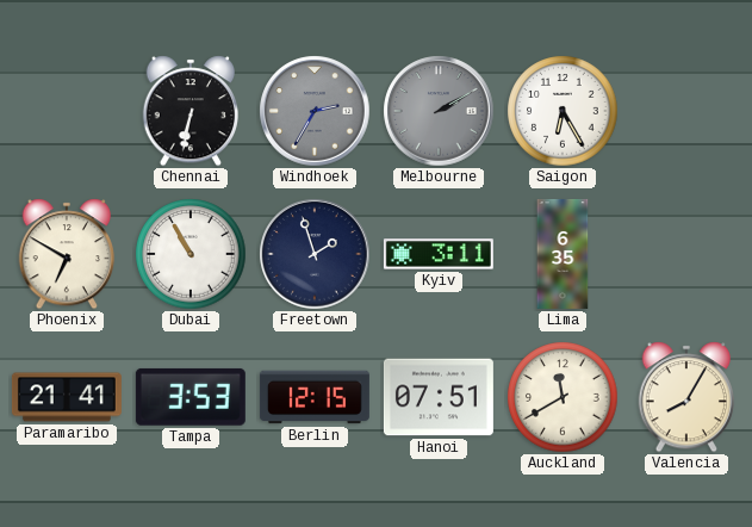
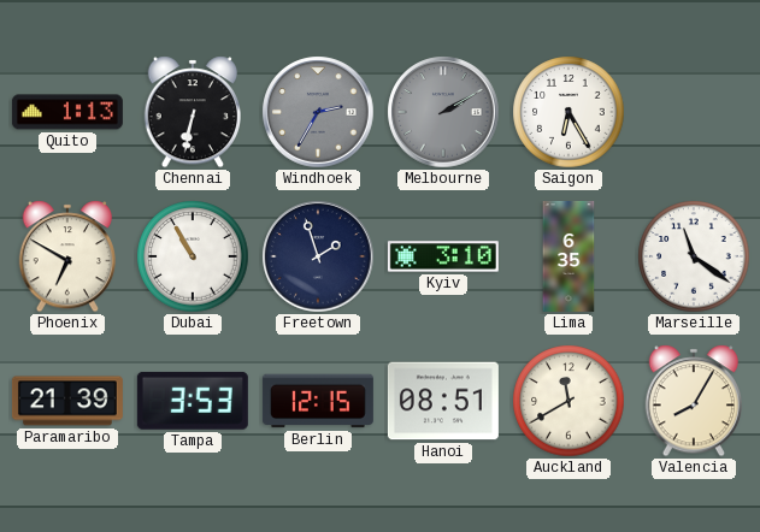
Quito: none -> 1:13
Kyiv: 3:11 -> 3:10
Marseille: none -> 11:21
Paramaribo: 21:41 -> 21:39
Hanoi: 07:51 -> 08:51
